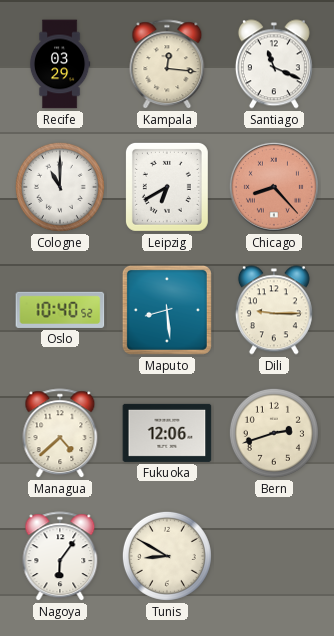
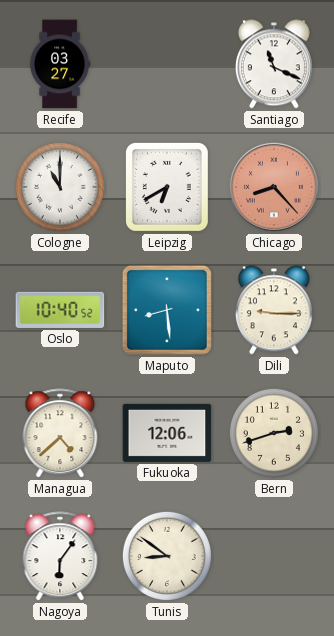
Recife: 03:29 -> 03:27
Kampala: 12:16 -> none
Tunis: 8:50 -> 8:51
